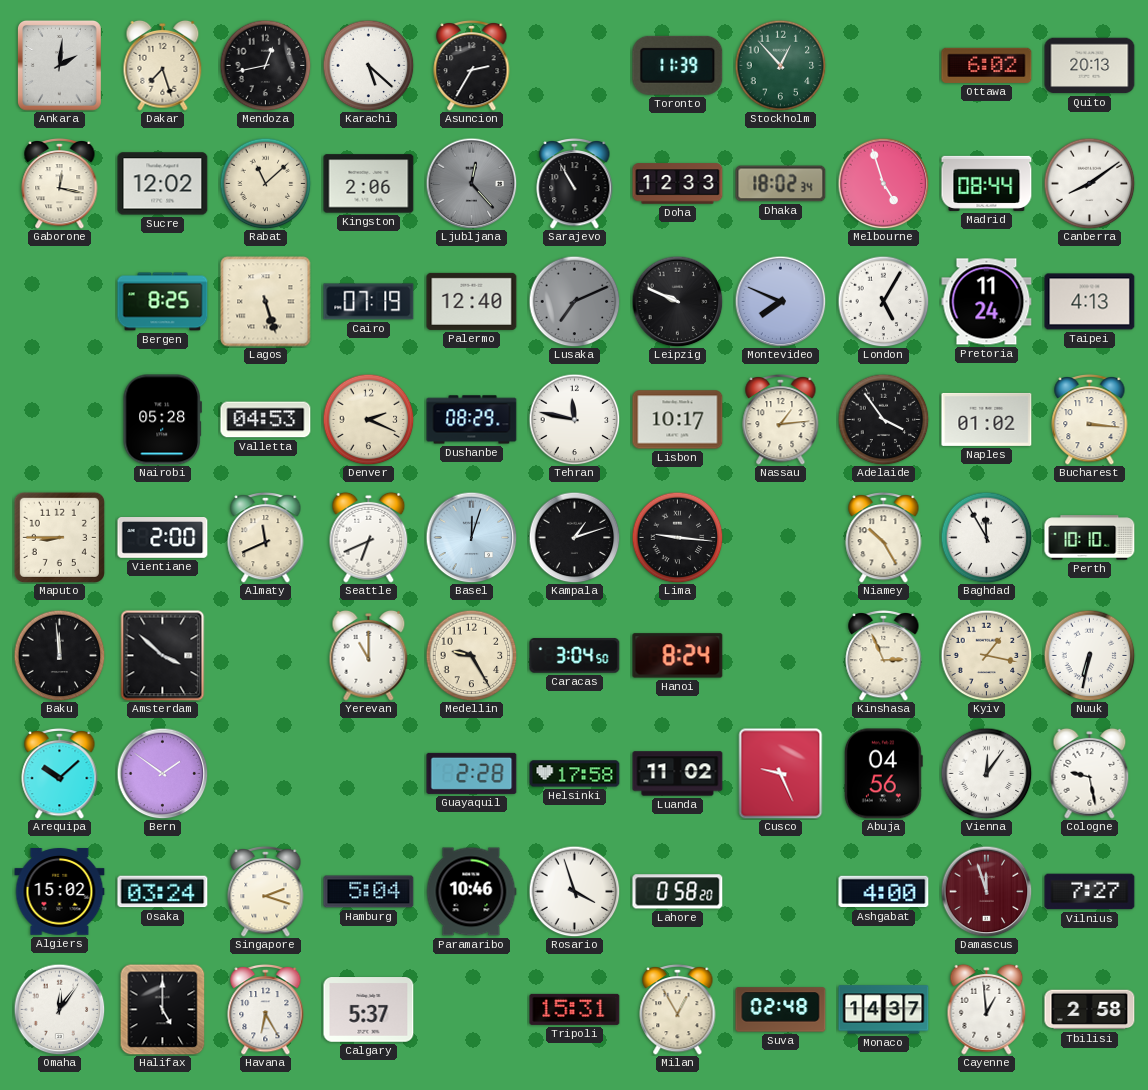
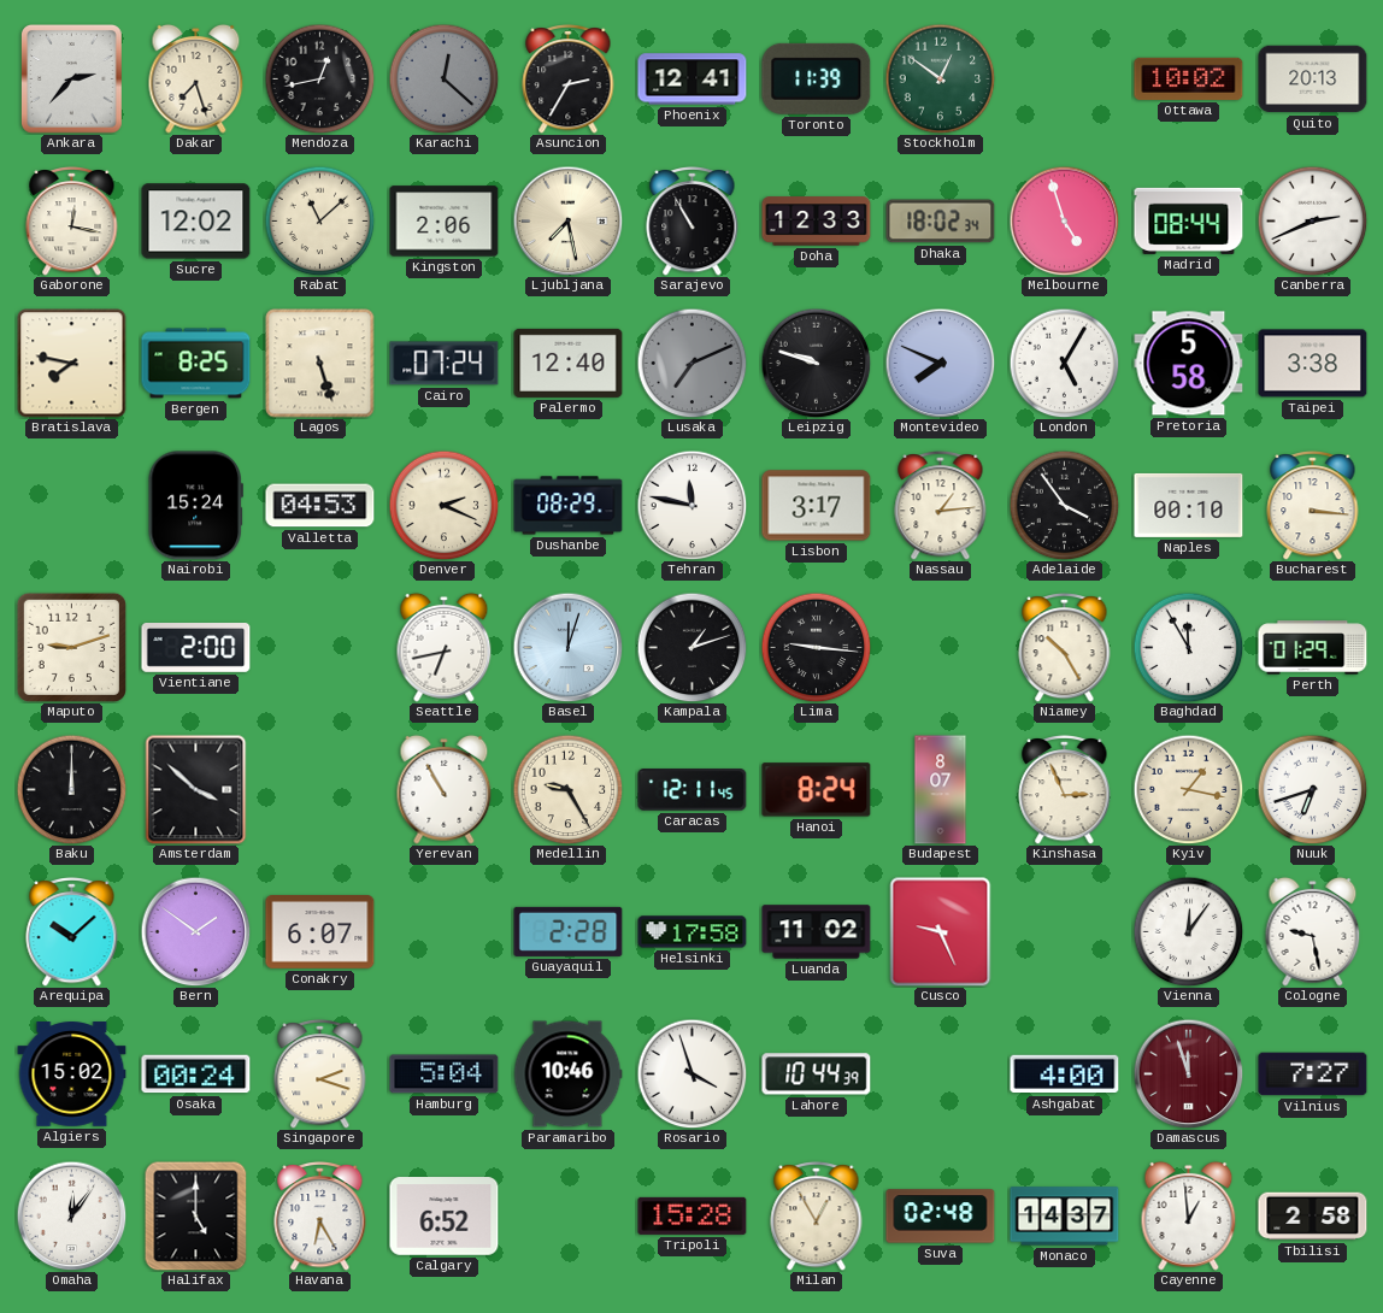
Ankara: 2:01 -> 2:37
Karachi: 5:22 -> 12:22
Karachi dial: white -> grey
Phoenix: none -> 12:41
Stockholm: 12:53 -> 12:51
Ottawa: 6:02 -> 10:02
Ljubljana: 12:23 -> 7:28
Ljubljana dial: grey -> cream
Canberra: 8:09 -> 2:41
Bratislava: none -> 7:47
Cairo: 07:19 -> 07:24
Leipzig: 9:49 -> 9:48
Pretoria: 11:24 -> 5:58
Taipei: 4:13 -> 3:38
Nairobi: 05:28 -> 15:24
Lisbon: 10:17 -> 3:17
Naples: 01:02 -> 00:10
Maputo: 8:45 -> 9:12
Almaty: 11:41 -> none
Seattle: 6:41 -> 6:43
Perth: 10:10 -> 01:29
Baku: 11:59 -> 12:00
Yerevan: 11:00 -> 10:55
Caracas: 3:04 -> 12:11
Budapest: none -> 8:07
Nuuk: 6:32 -> 6:42
Conakry: none -> 6:07
Abuja: 04:56 -> none
Osaka: 03:24 -> 00:24
Lahore: 0:58 -> 10:44
Calgary: 5:37 -> 6:52
Tripoli: 15:31 -> 15:28
